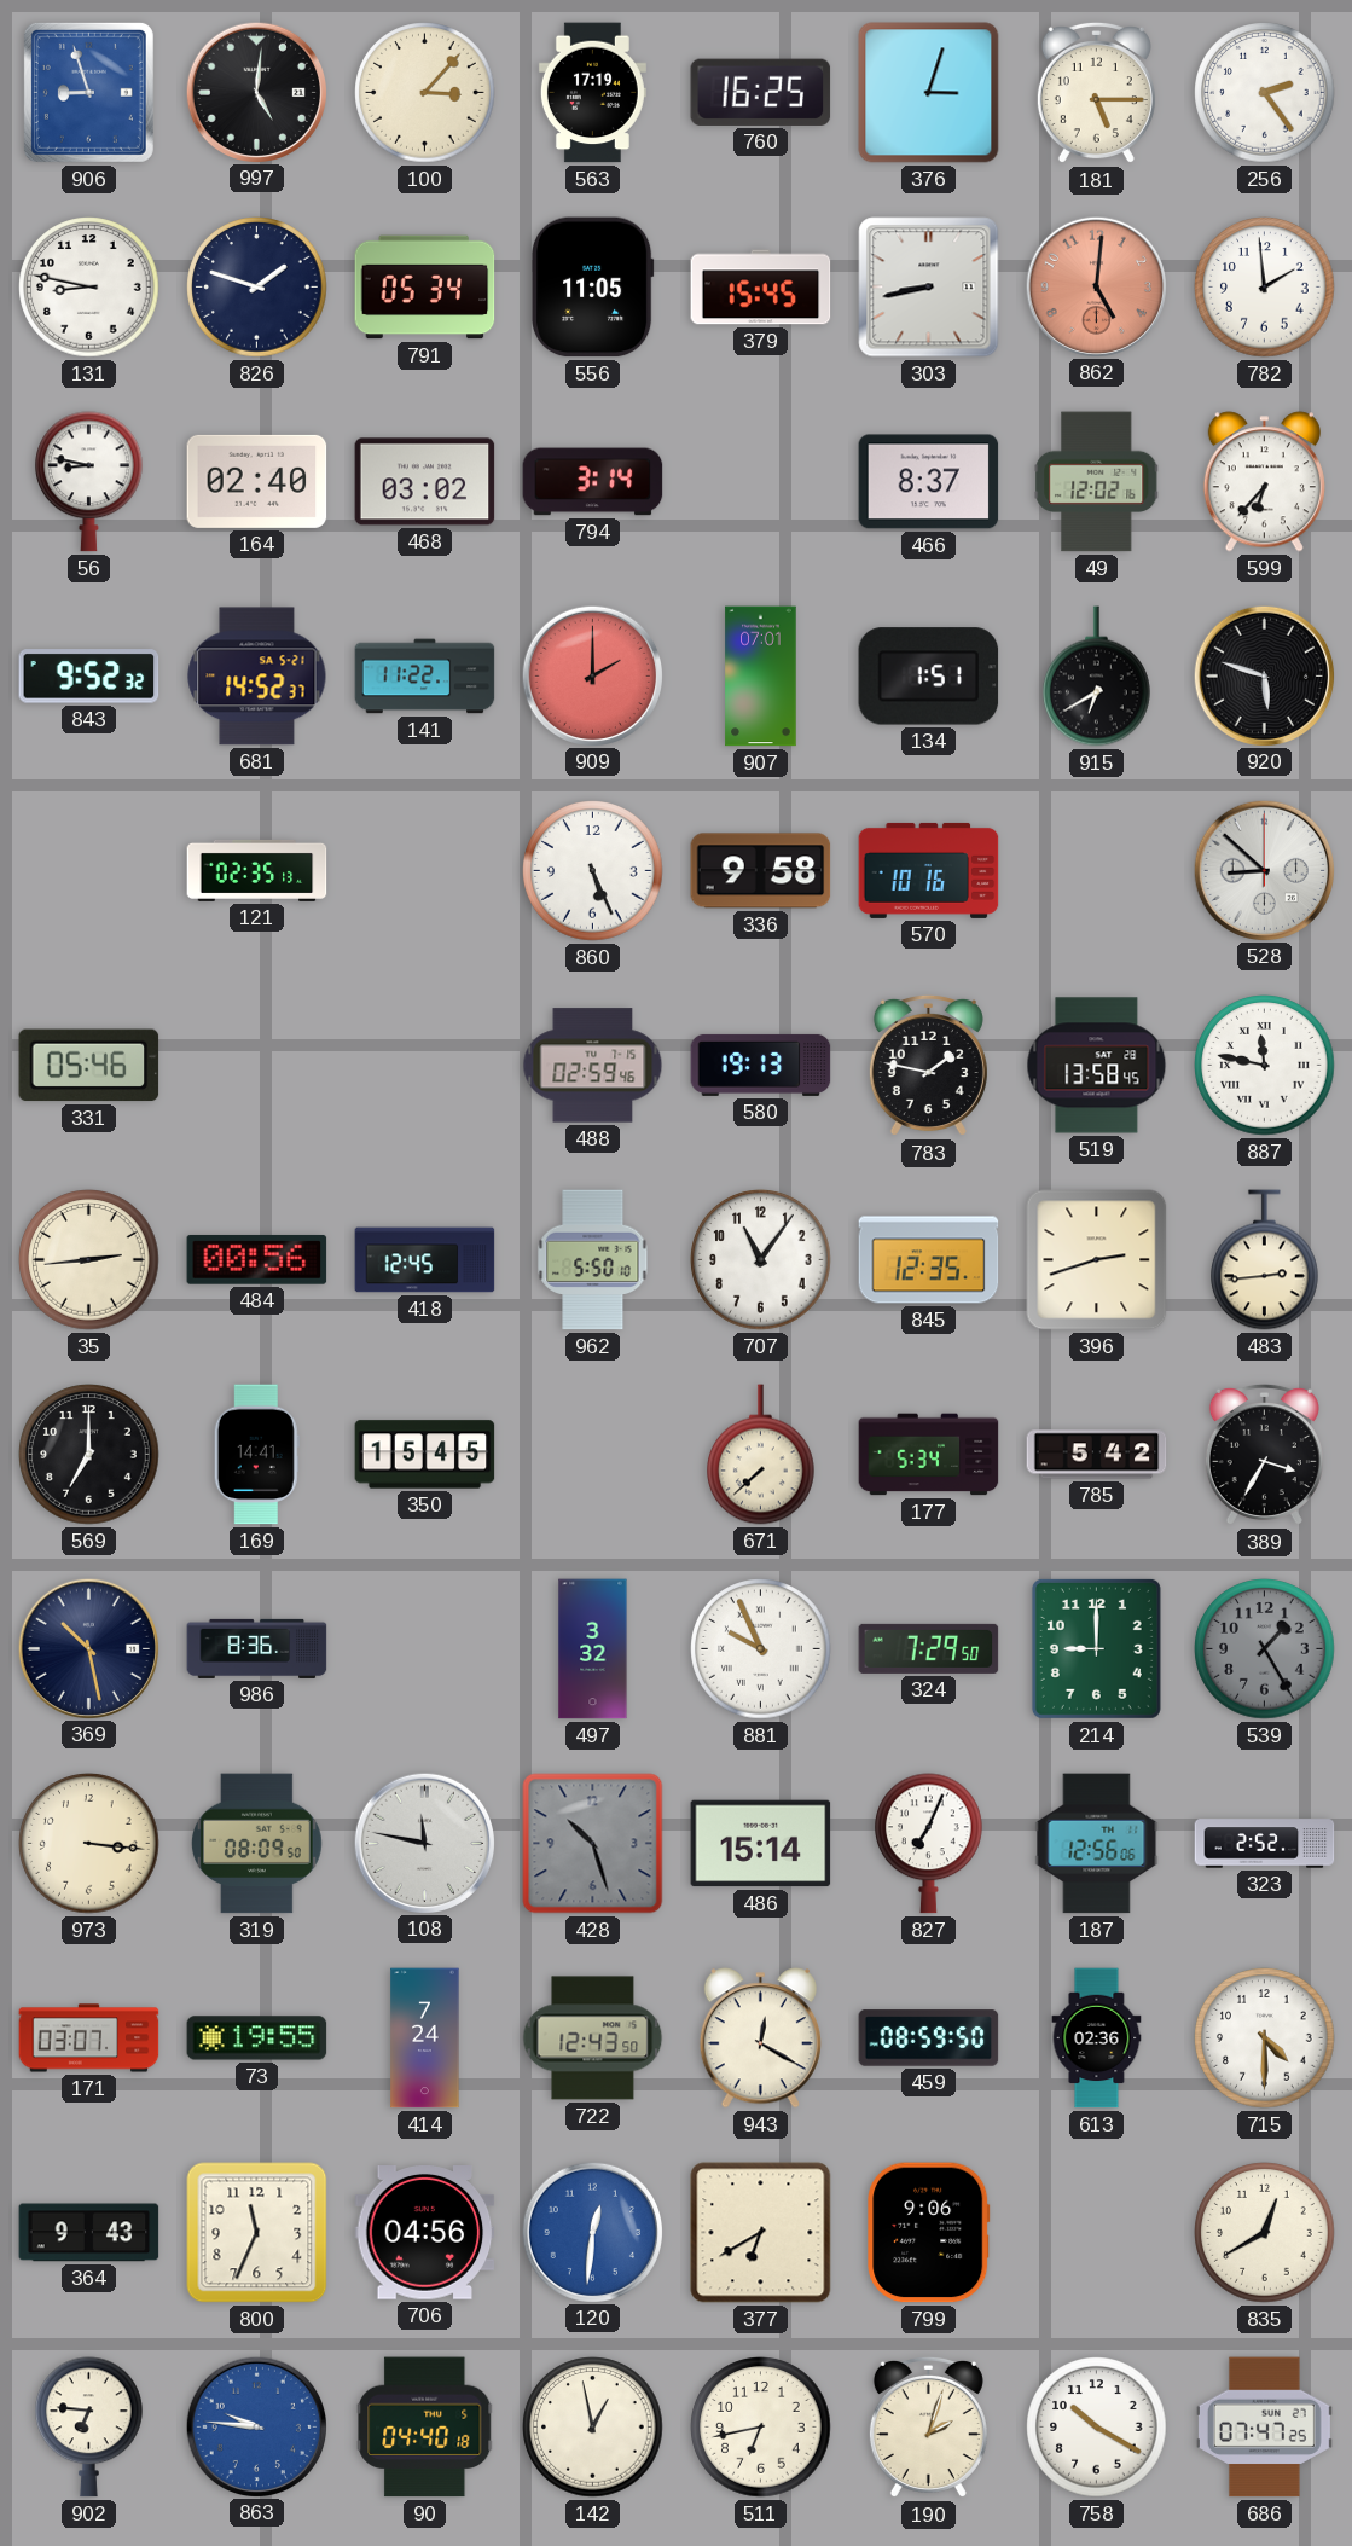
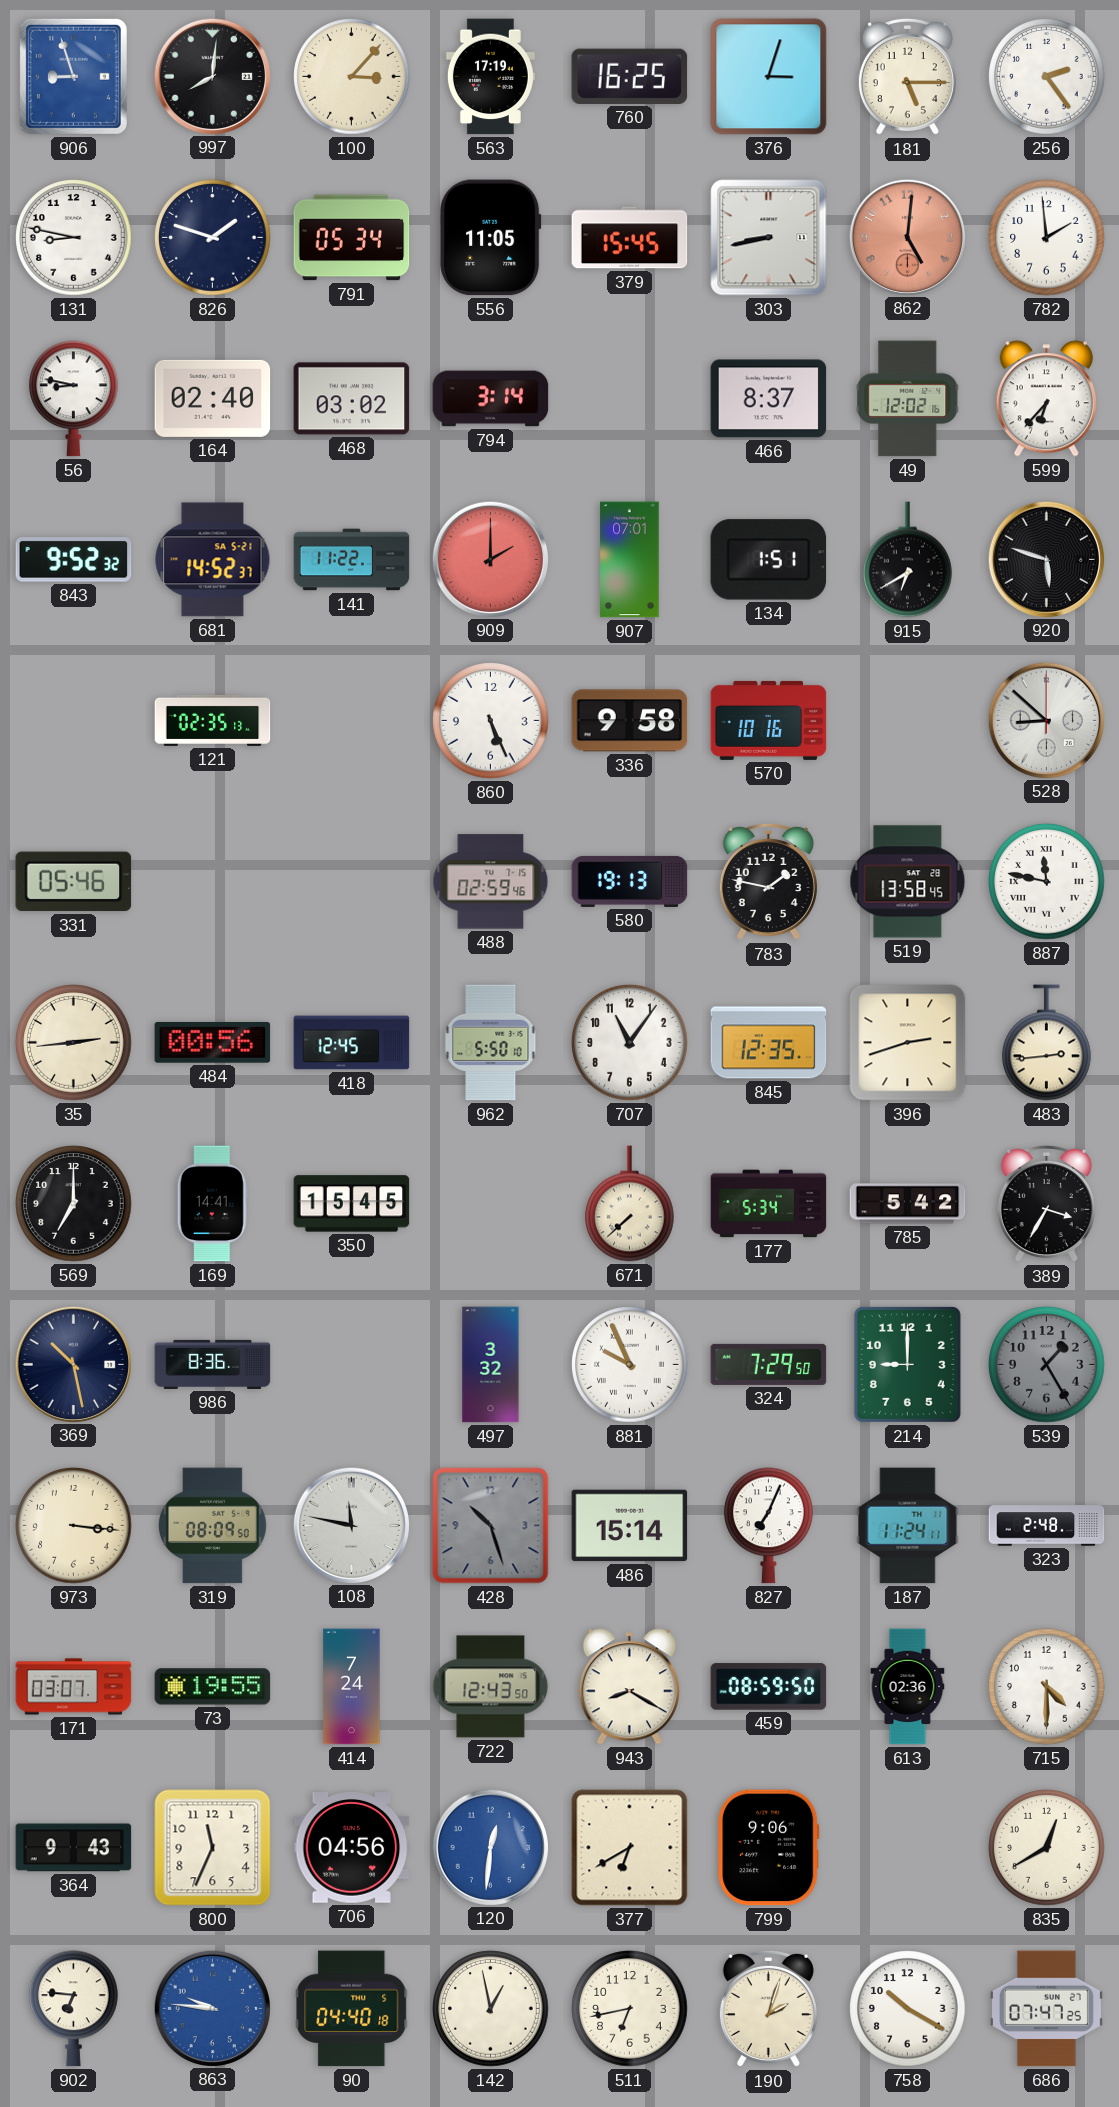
997: 5:01 -> 8:01
187: 12:56 -> 11:24
323: 2:52 -> 2:48
943: 12:20 -> 8:20
